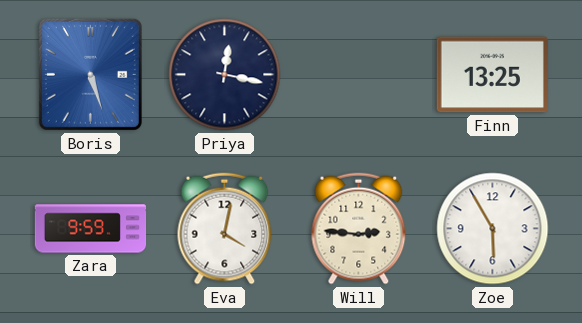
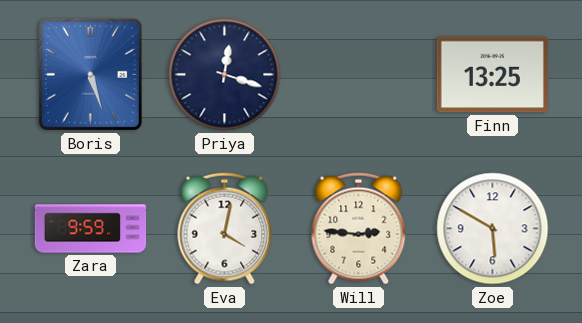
Priya: 12:17 -> 12:18
Zoe: 5:55 -> 5:50
